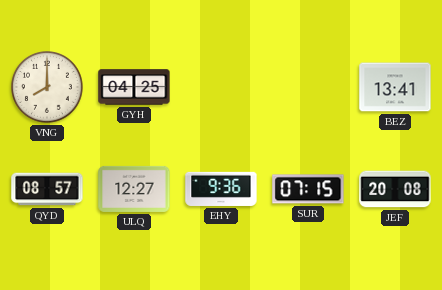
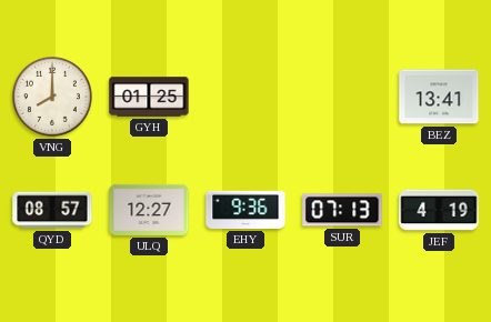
GYH: 04:25 -> 01:25
SUR: 07:15 -> 07:13
JEF: 20:08 -> 4:19
